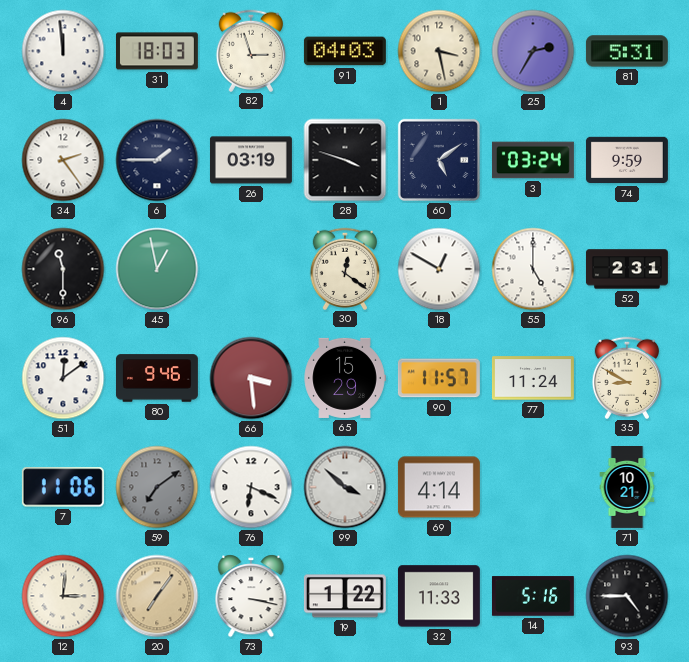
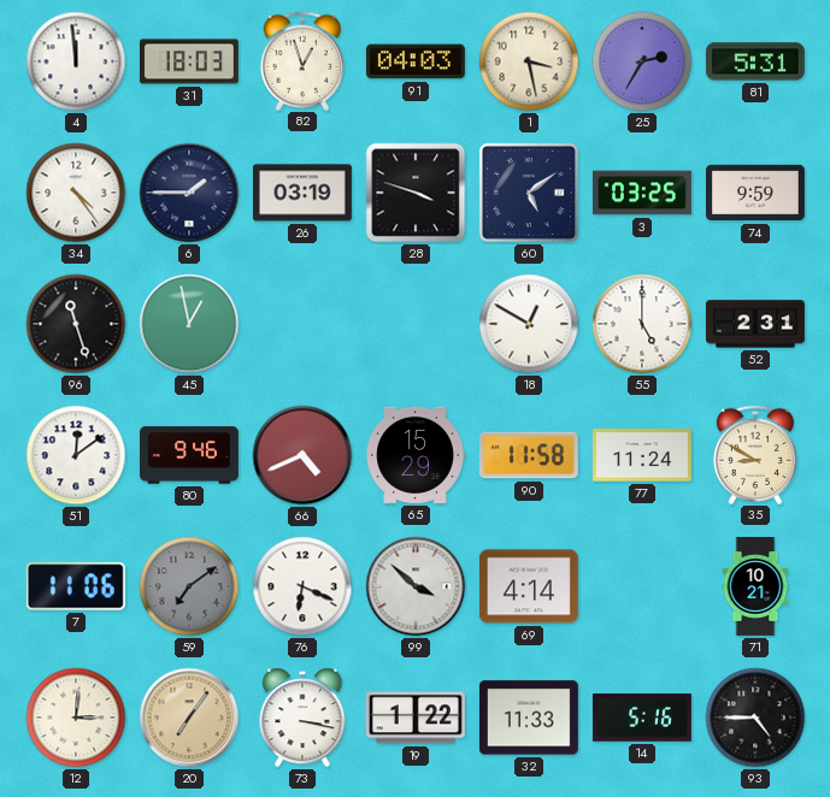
82: 2:57 -> 12:57
34: 2:24 -> 4:24
3: 03:24 -> 03:25
96: 11:30 -> 11:27
30: 12:21 -> none
66: 3:29 -> 4:41
90: 11:57 -> 11:58
